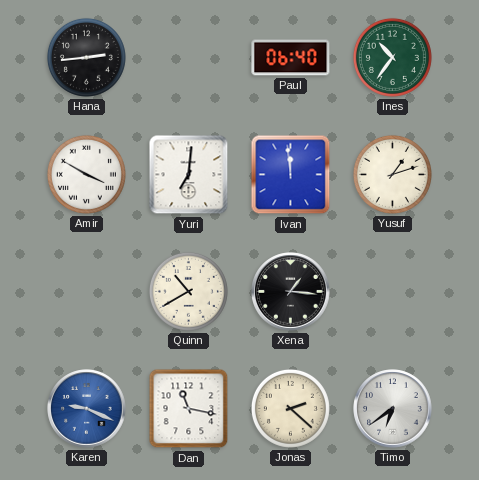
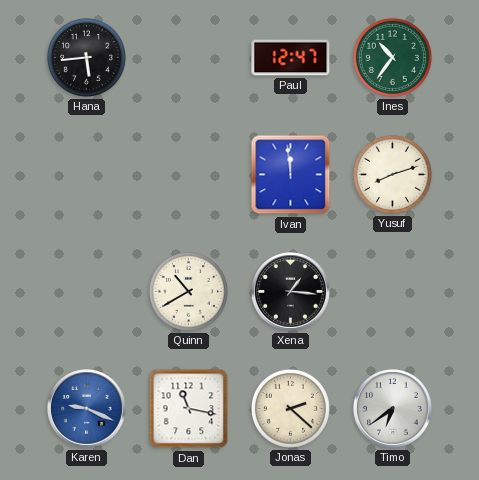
Hana: 2:44 -> 5:44
Paul: 06:40 -> 12:47
Amir: 3:50 -> none
Yuri: 7:01 -> none
Yusuf: 1:12 -> 8:12
